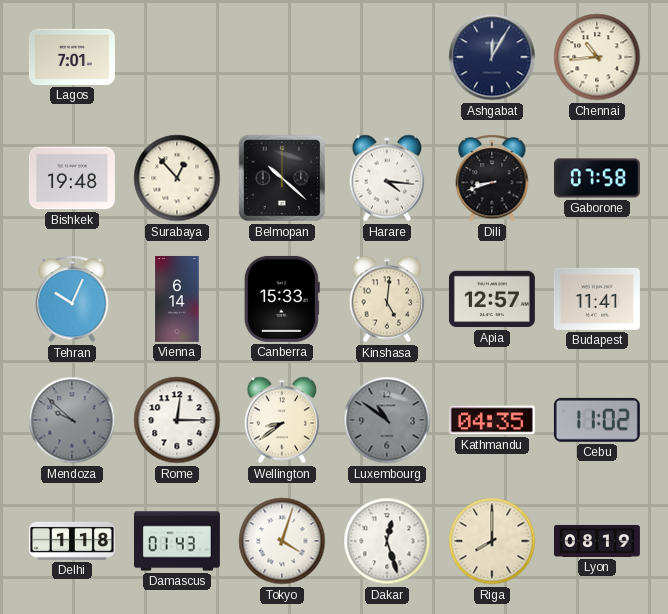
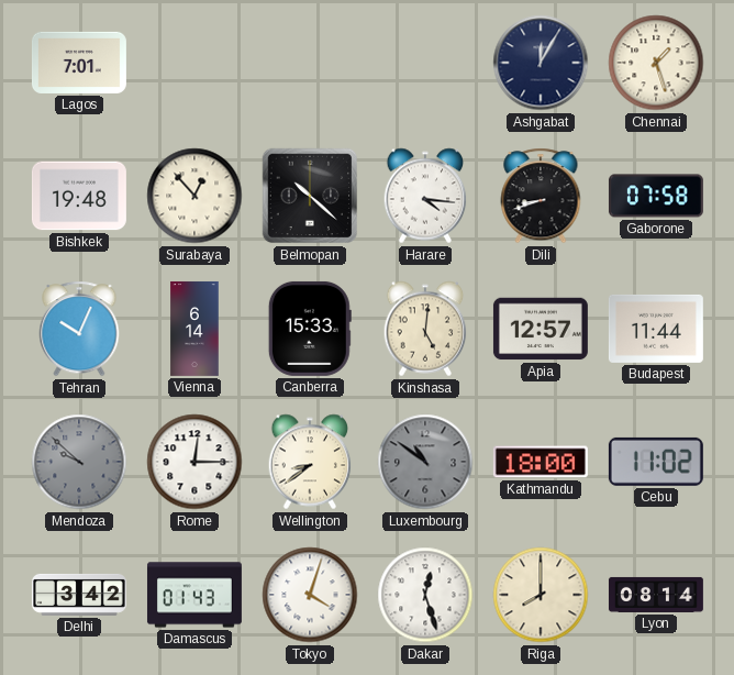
Chennai: 10:44 -> 1:27
Budapest: 11:41 -> 11:44
Kathmandu: 04:35 -> 18:00
Delhi: 1:18 -> 3:42
Lyon: 08:19 -> 08:14
